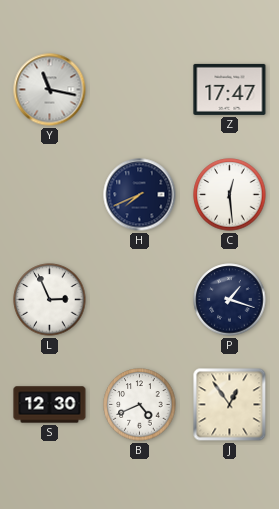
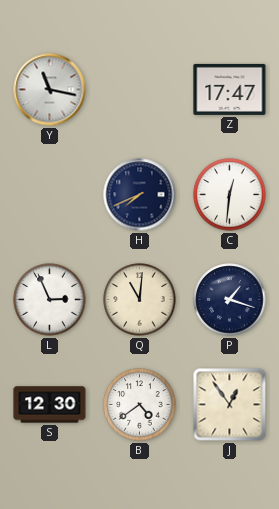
C: 12:29 -> 12:31
Q: none -> 11:01
B: 4:41 -> 4:39
